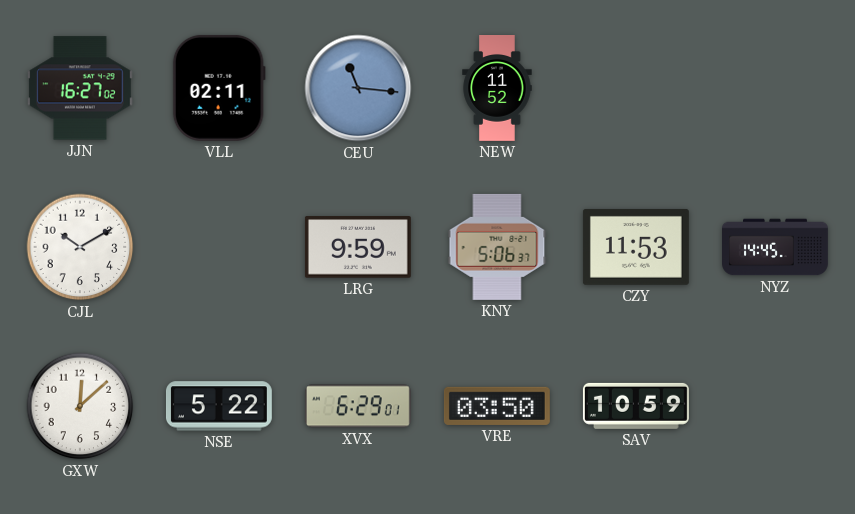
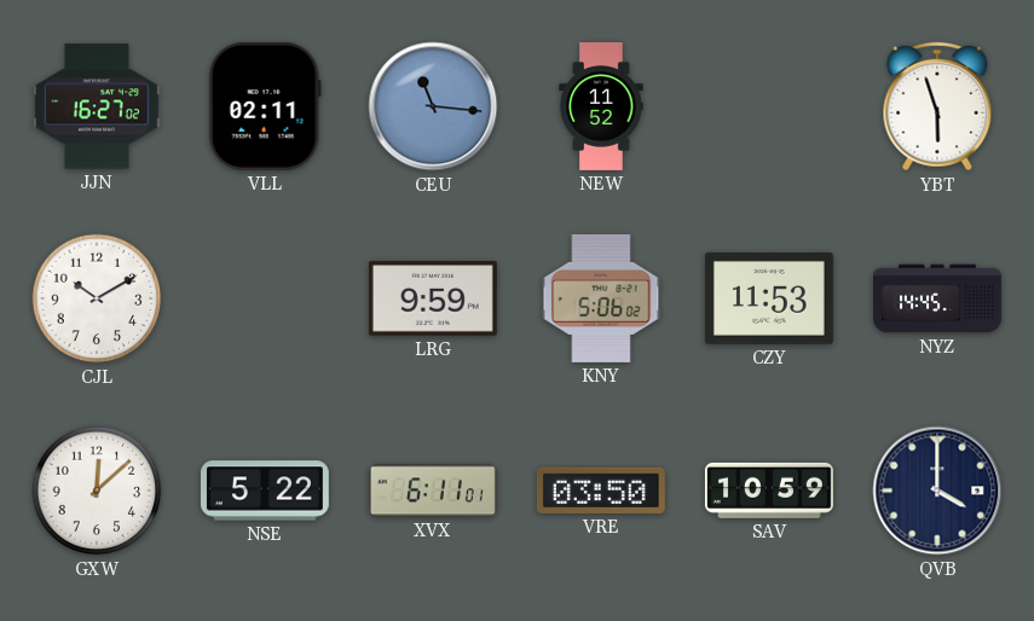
YBT: none -> 5:57
KNY: 5:06:37 -> 5:06:02
XVX: 6:29 -> 6:11
QVB: none -> 4:00
